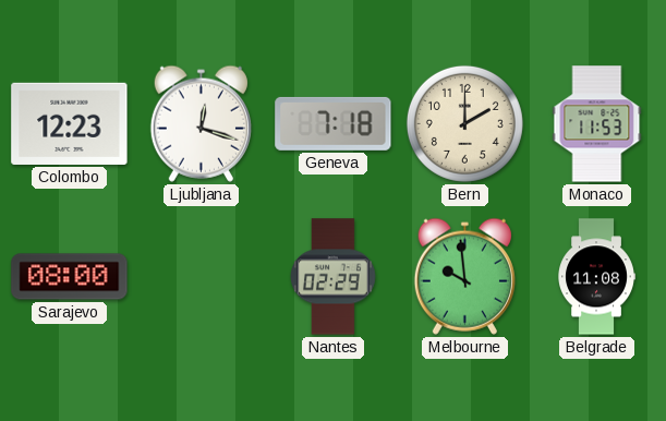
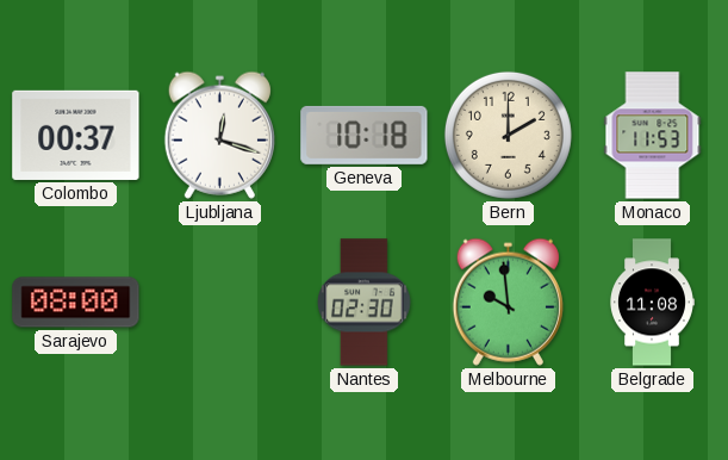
Colombo: 12:23 -> 00:37
Geneva: 7:18 -> 10:18
Nantes: 02:29 -> 02:30
